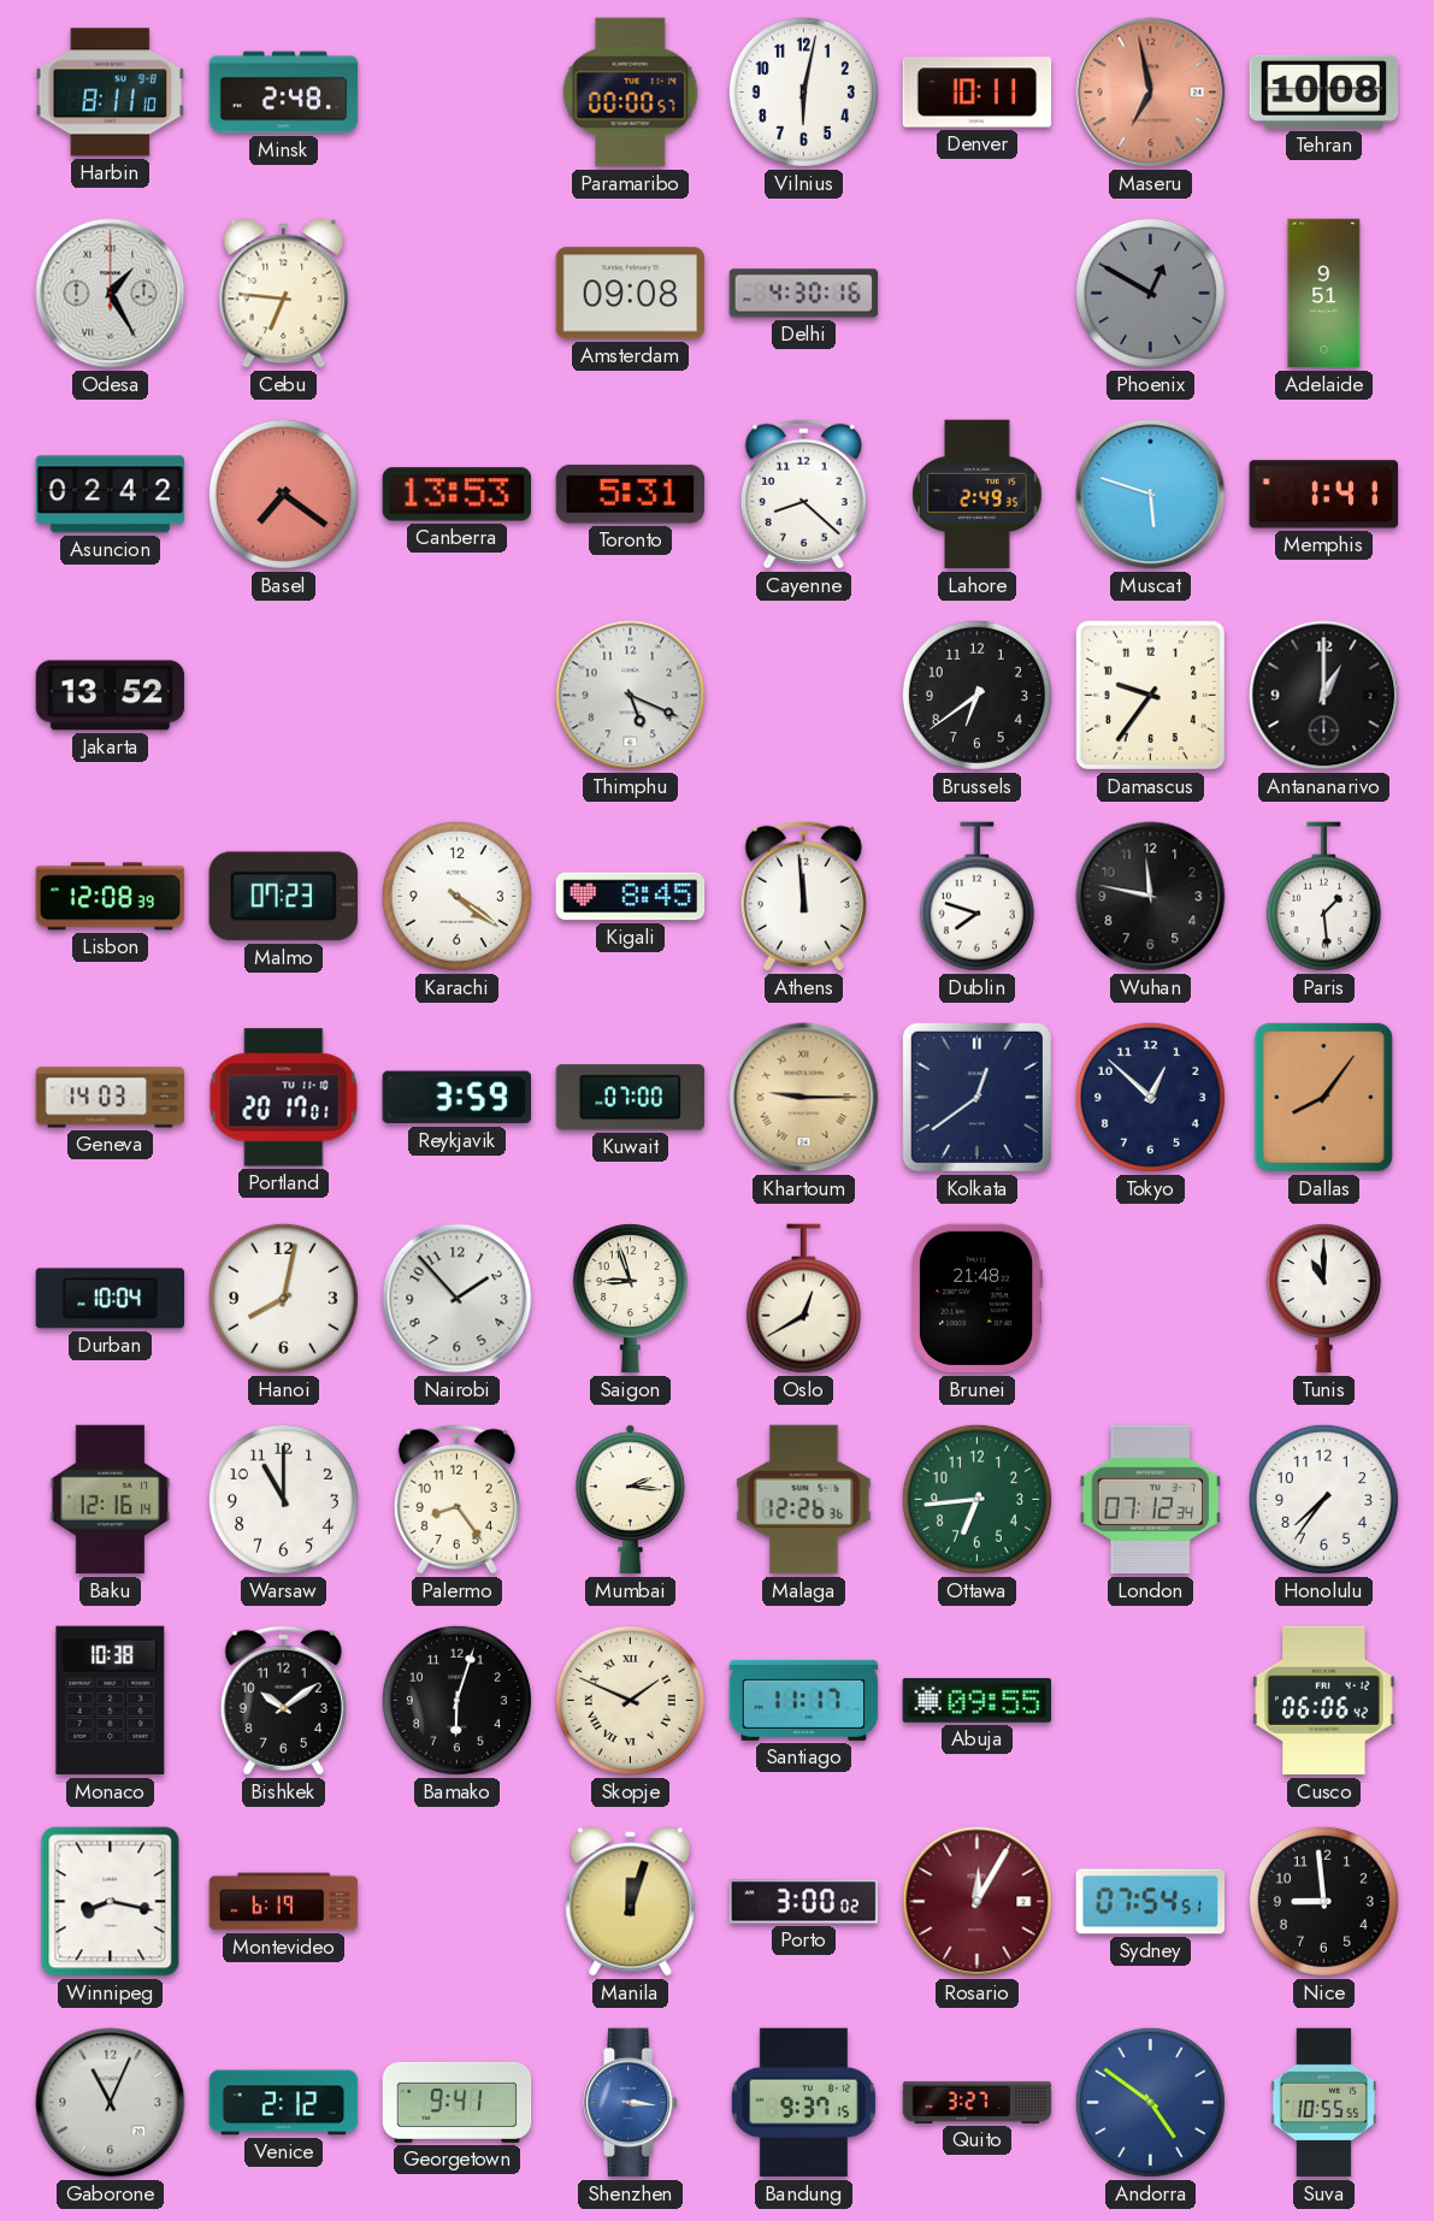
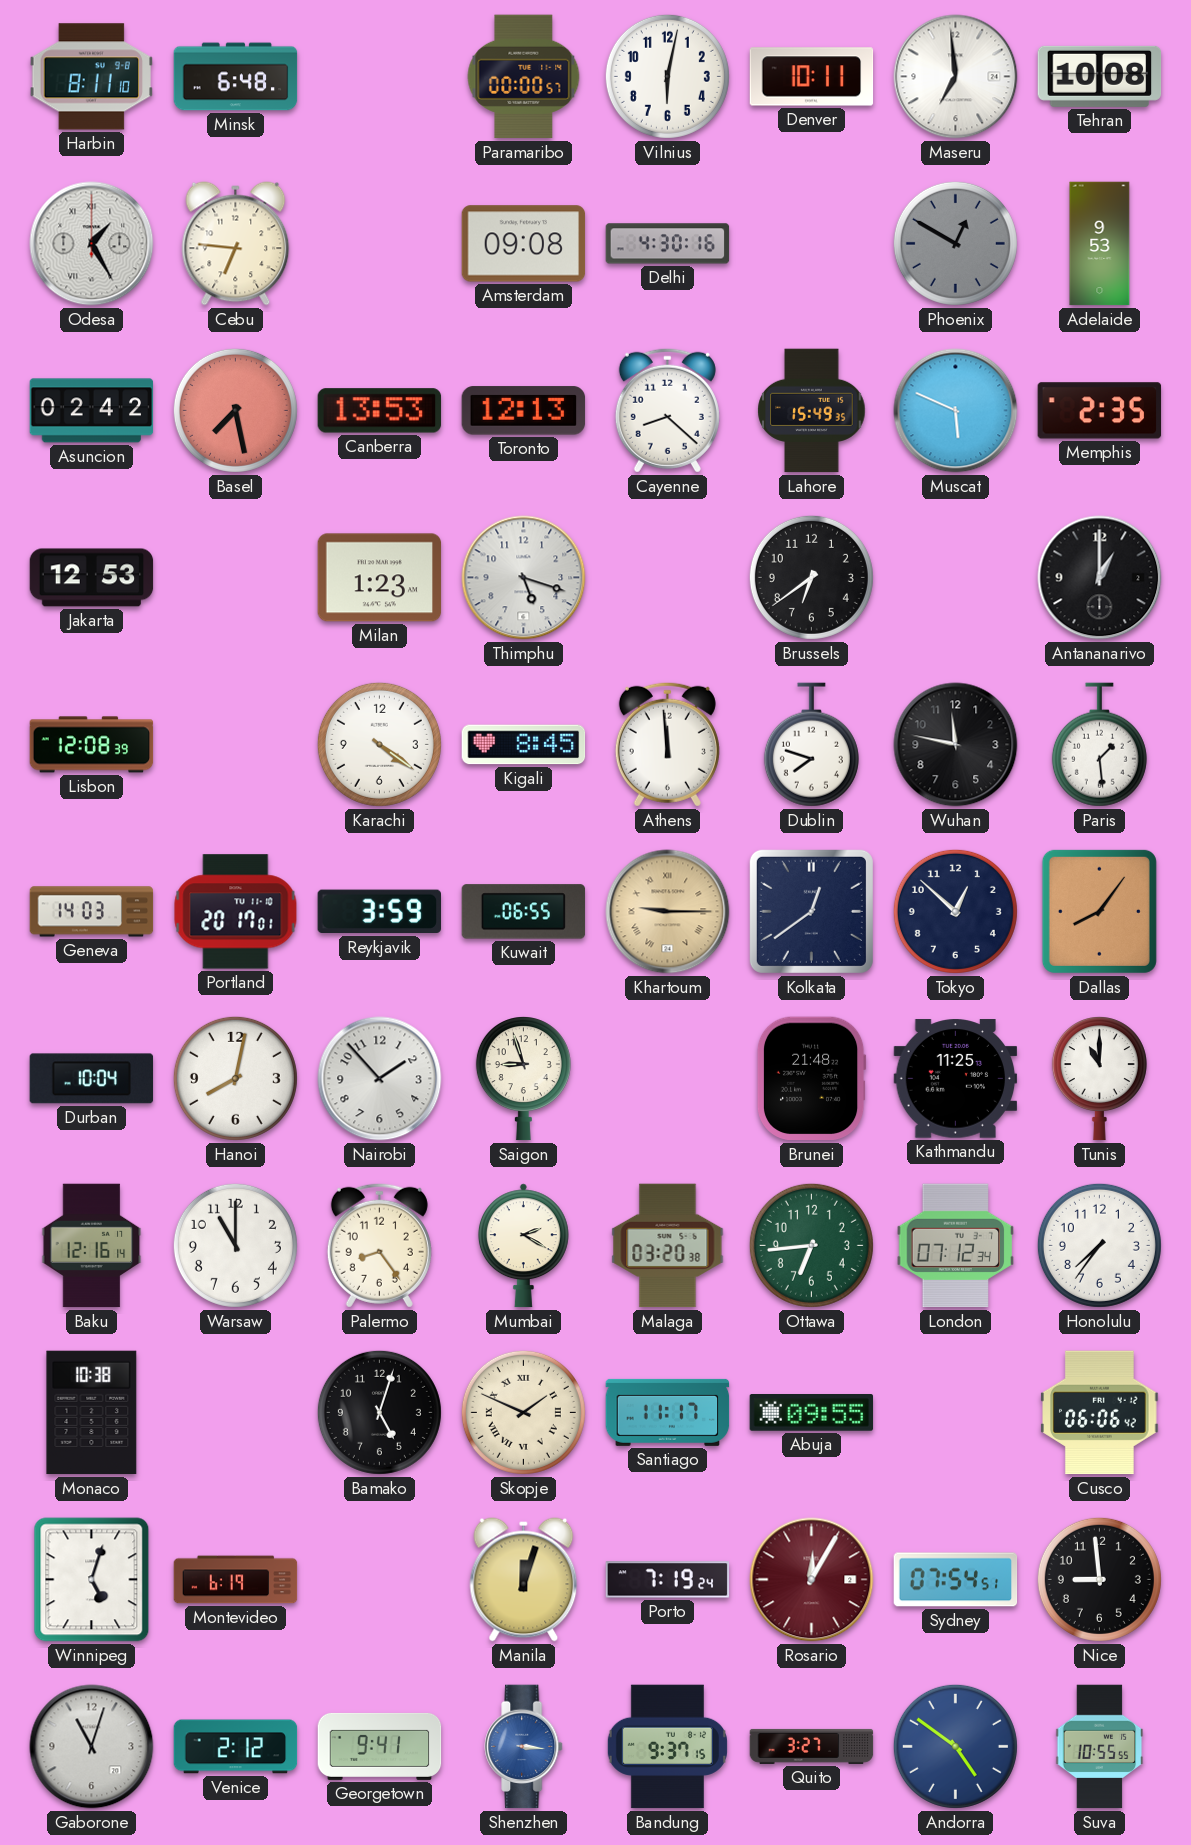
Minsk: 2:48 -> 6:48
Maseru: 6:58 -> 6:59
Maseru dial: salmon -> white
Adelaide: 9:51 -> 9:53
Basel: 7:21 -> 7:28
Toronto: 5:31 -> 12:13
Lahore: 2:49 -> 15:49
Muscat: 5:48 -> 5:49
Memphis: 1:41 -> 2:35
Jakarta: 13:52 -> 12:53
Milan: none -> 1:23
Thimphu: 5:19 -> 5:18
Damascus: 9:36 -> none
Malmo: 07:23 -> none
Kuwait: 07:00 -> 06:55
Oslo: 12:40 -> none
Kathmandu: none -> 11:25
Mumbai: 2:16 -> 2:20
Malaga: 12:26 -> 03:20
Bishkek: 10:09 -> none
Bamako: 6:03 -> 5:03
Winnipeg: 8:17 -> 5:03
Porto: 3:00 -> 7:19
Gaborone: 11:04 -> 11:03
